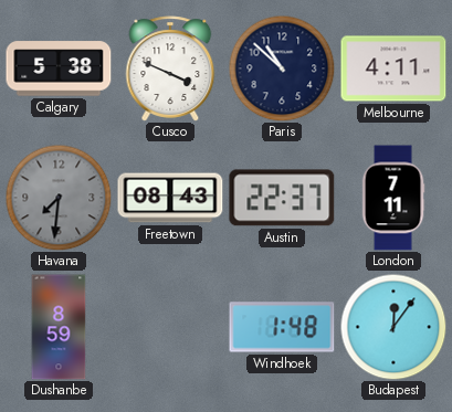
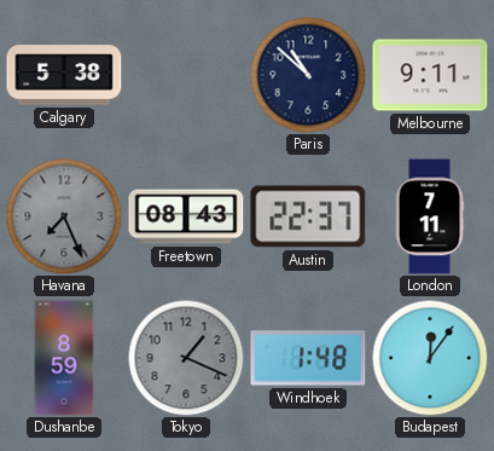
Cusco: 3:49 -> none
Melbourne: 4:11 -> 9:11
Havana: 7:31 -> 7:26
Tokyo: none -> 1:19
